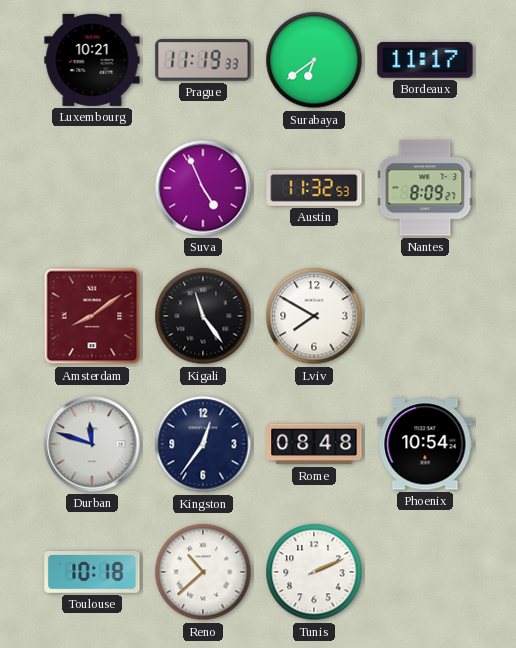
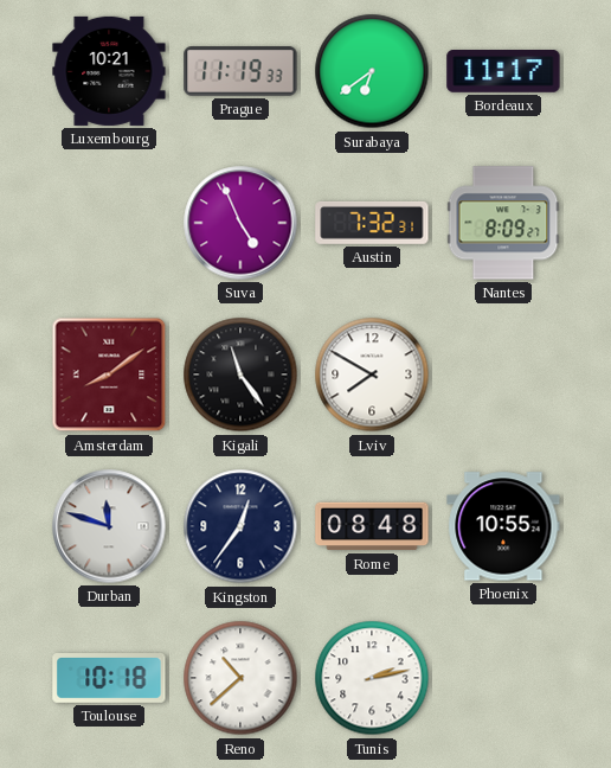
Austin: 11:32 -> 7:32
Phoenix: 10:54 -> 10:55
Tunis: 2:11 -> 2:13
